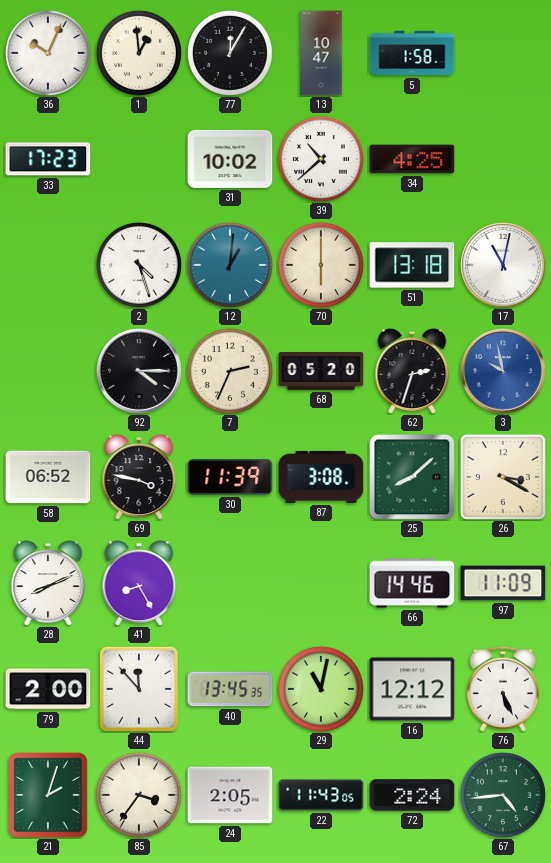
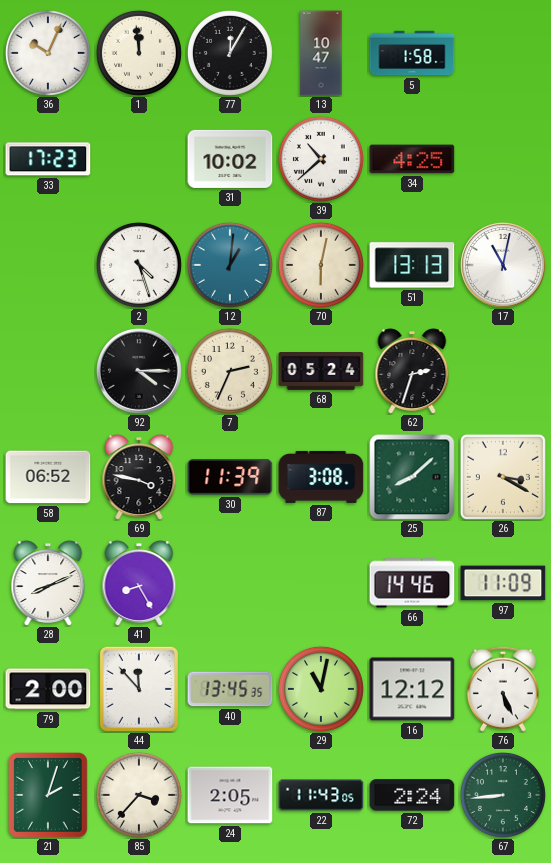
1: 12:59 -> 11:59
70: 6:00 -> 6:02
51: 13:18 -> 13:13
68: 05:20 -> 05:24
3: 9:58 -> none
85: 3:36 -> 3:37
67: 4:44 -> 8:44
